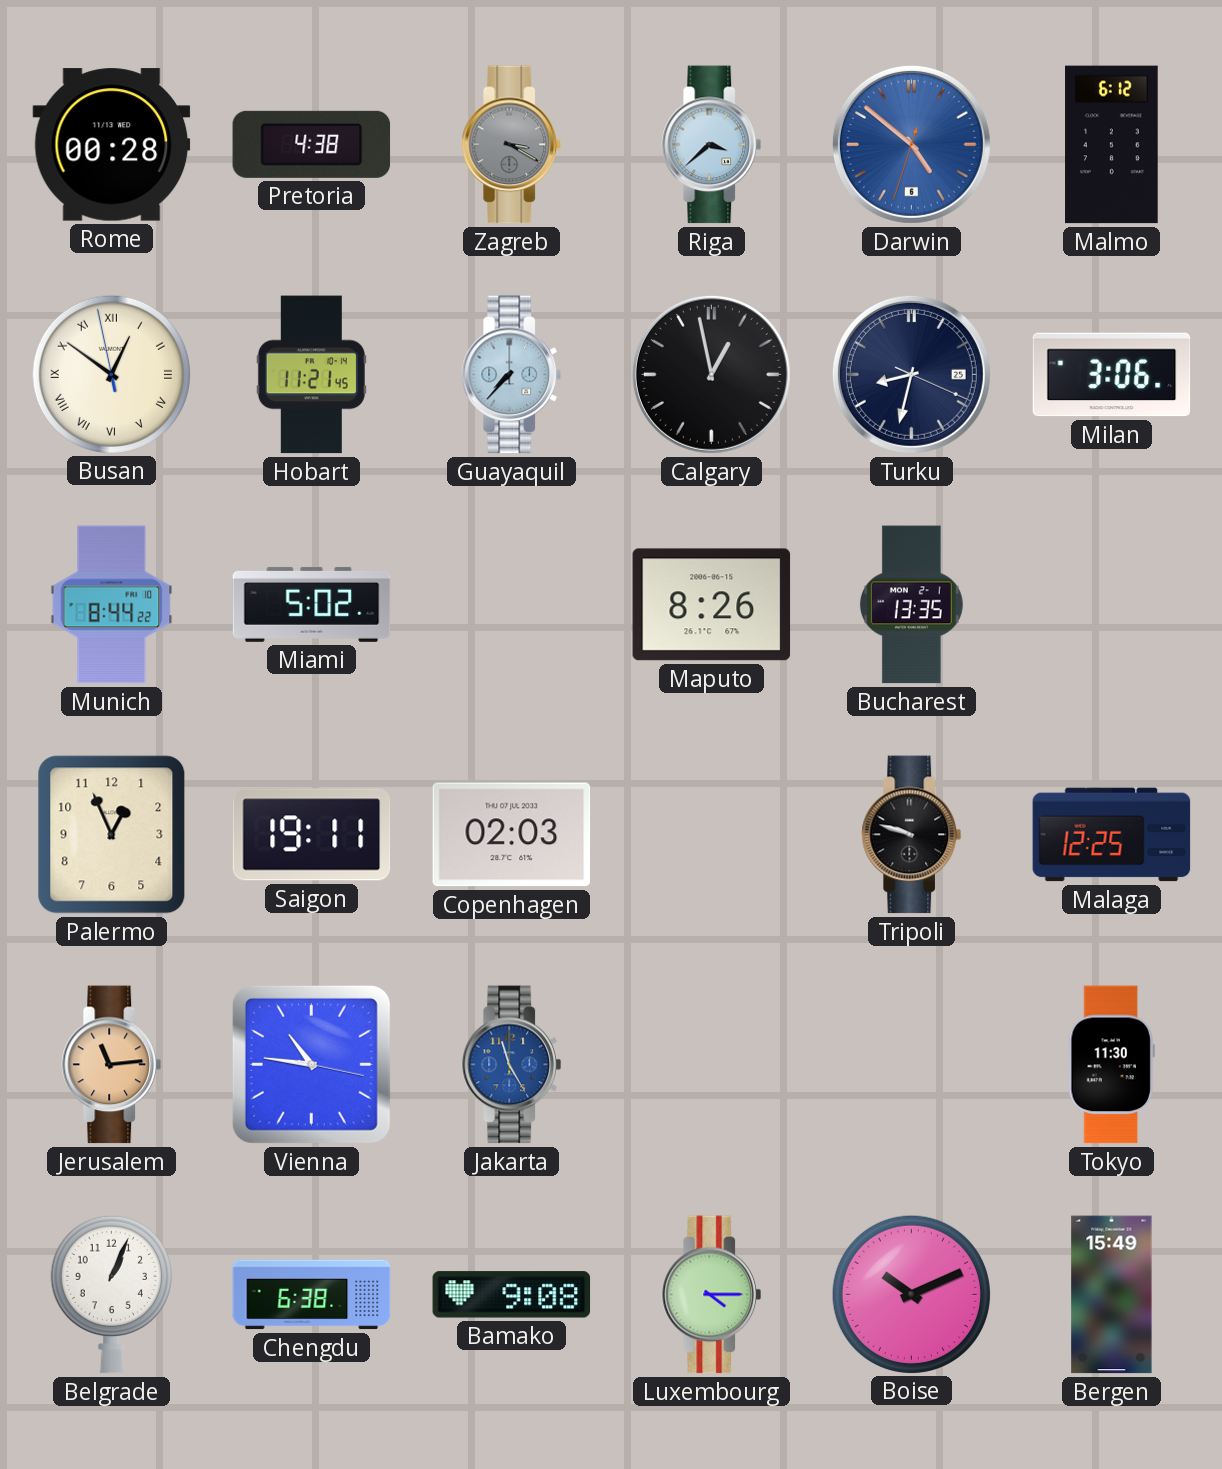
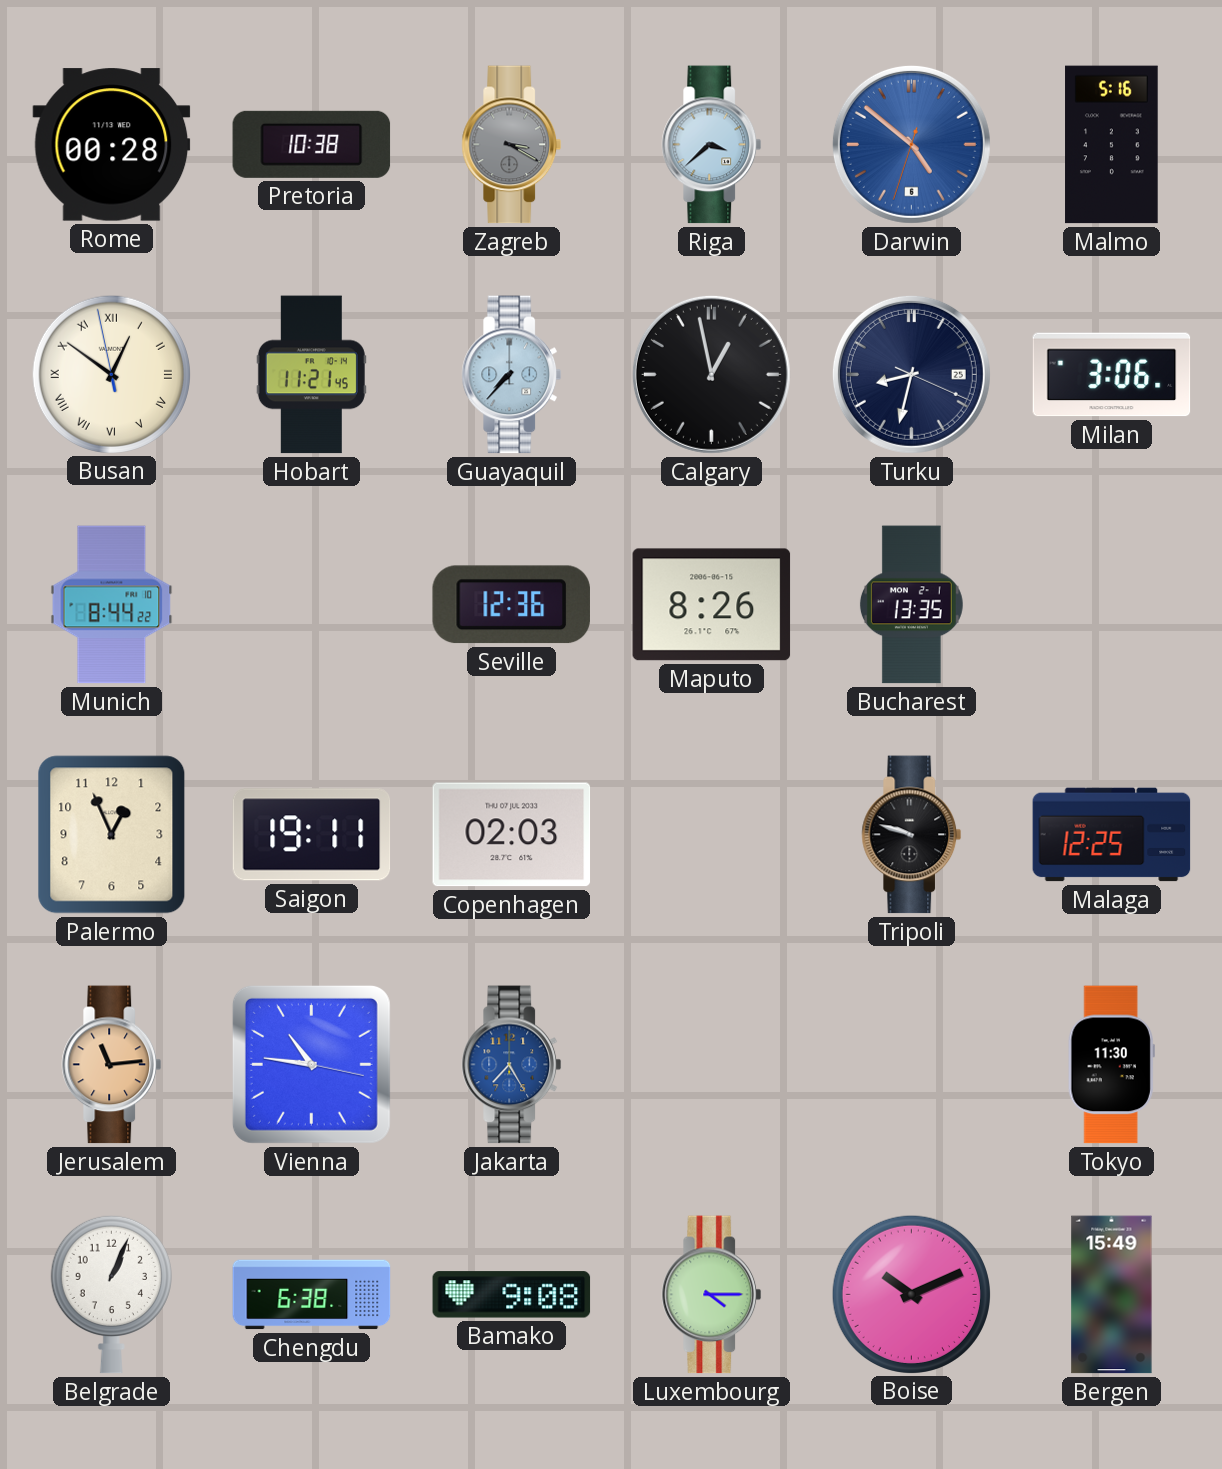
Pretoria: 4:38 -> 10:38
Malmo: 6:12 -> 5:16
Miami: 5:02 -> none
Seville: none -> 12:36
Jakarta: 11:25 -> 7:25
